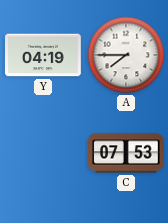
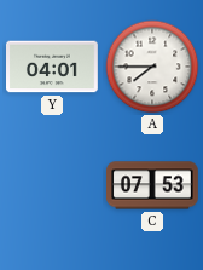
Y: 04:19 -> 04:01
